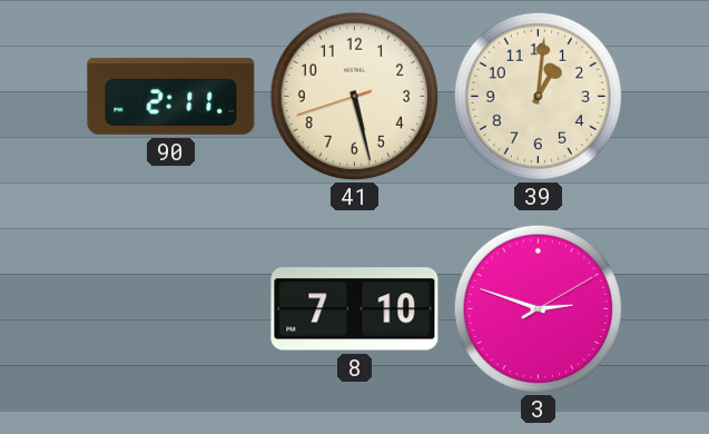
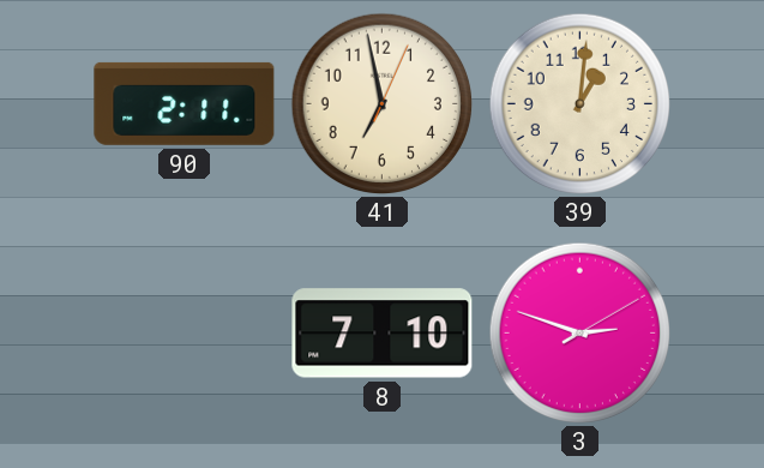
41: 5:27 -> 6:58
